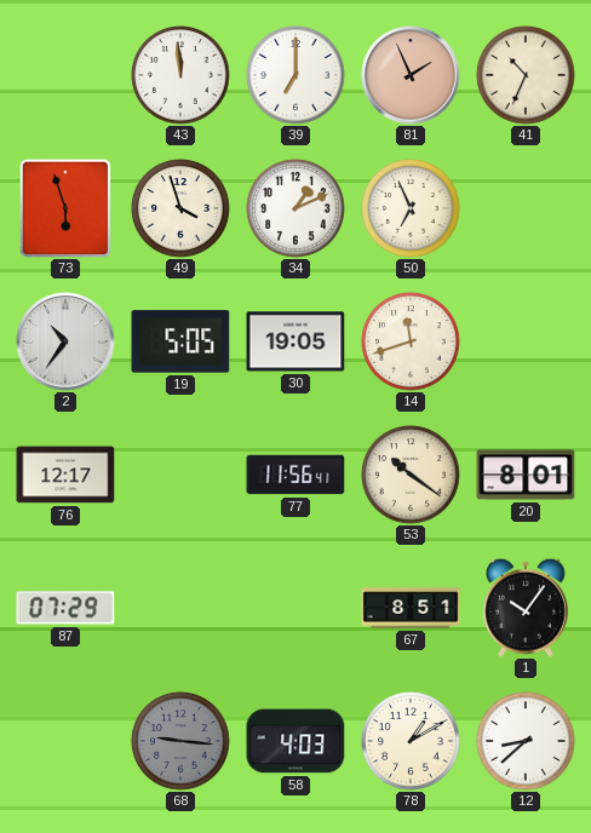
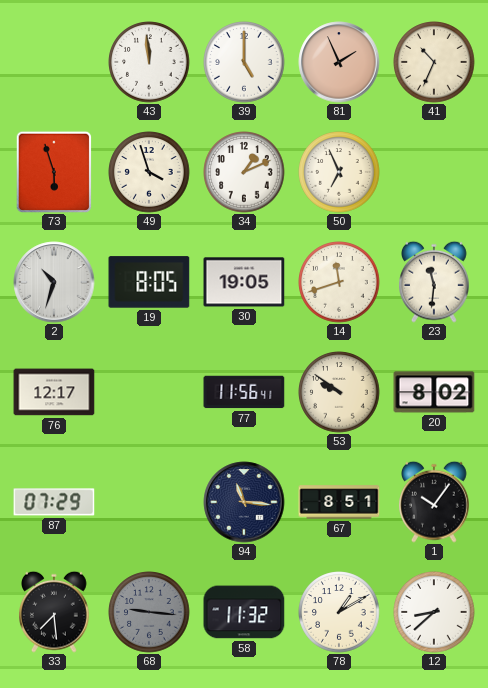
39: 7:00 -> 5:00
2: 10:36 -> 10:33
19: 5:05 -> 8:05
23: none -> 11:31
53: 10:21 -> 9:51
20: 8:01 -> 8:02
94: none -> 11:16
33: none -> 7:29
58: 4:03 -> 11:32
